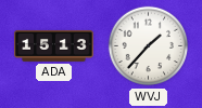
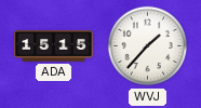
ADA: 15:13 -> 15:15
